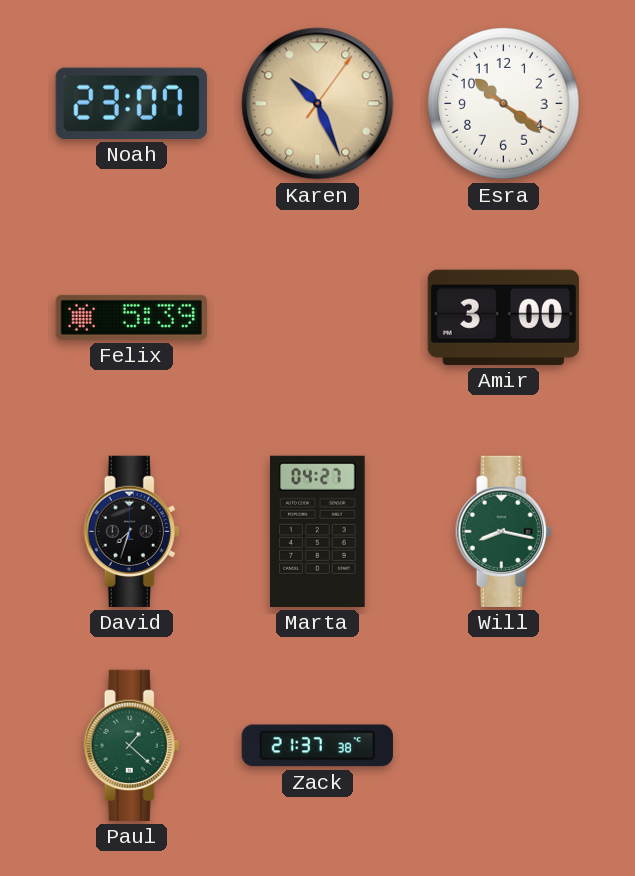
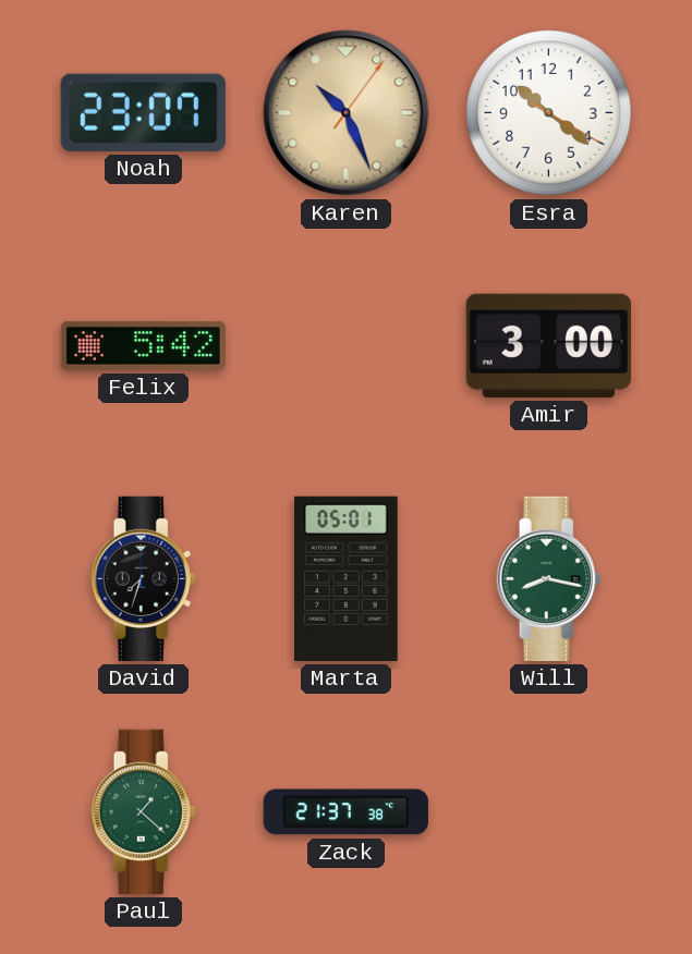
Felix: 5:39 -> 5:42
Marta: 04:27 -> 05:01
